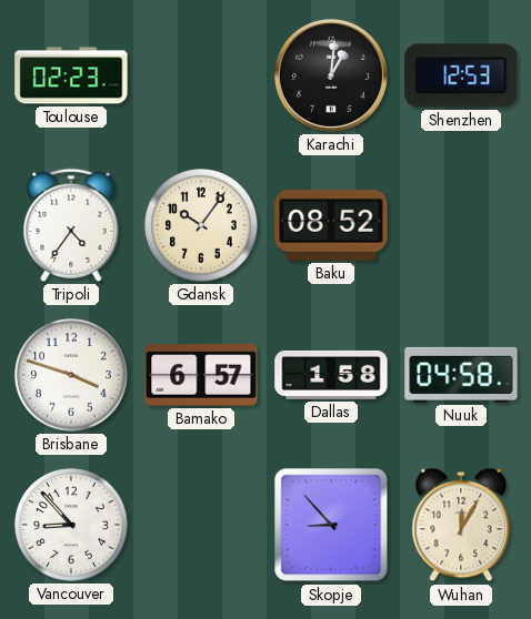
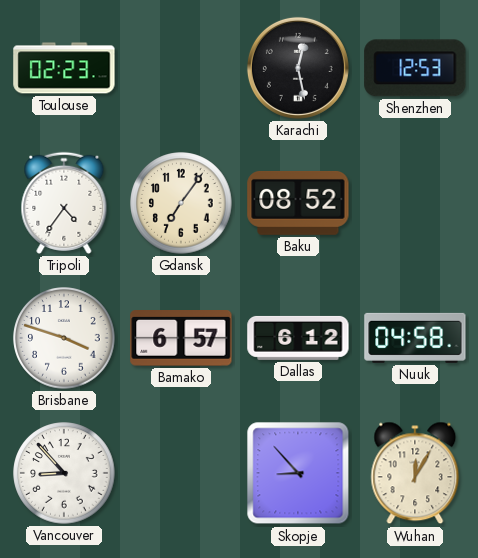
Karachi: 1:01 -> 12:28
Gdansk: 10:06 -> 7:06
Dallas: 1:58 -> 6:12
